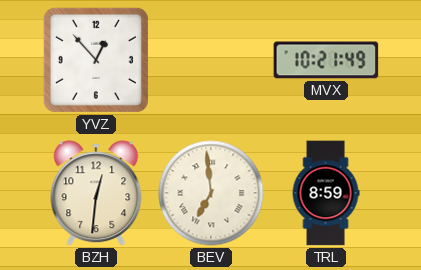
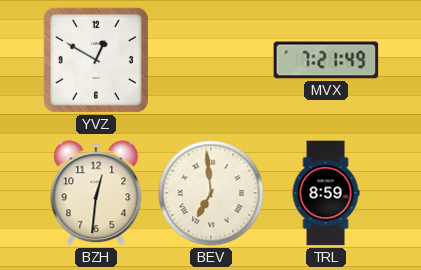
YVZ: 12:53 -> 12:50
MVX: 10:21 -> 7:21
